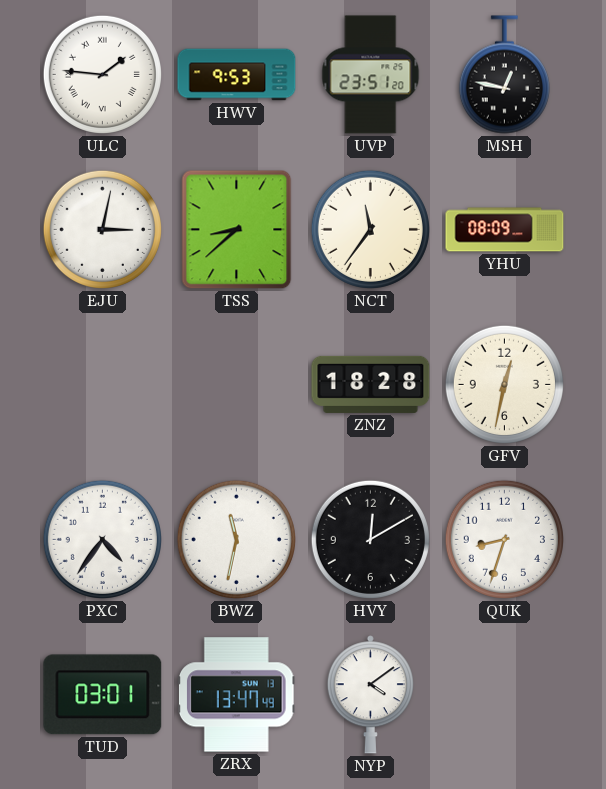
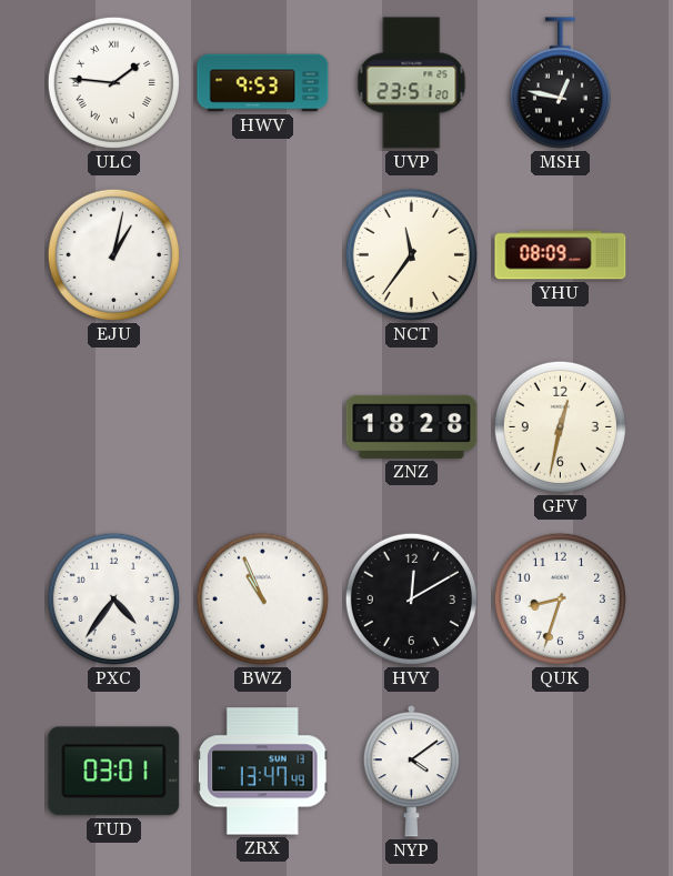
EJU: 3:02 -> 1:02
TSS: 8:38 -> none
BWZ: 11:32 -> 10:56
